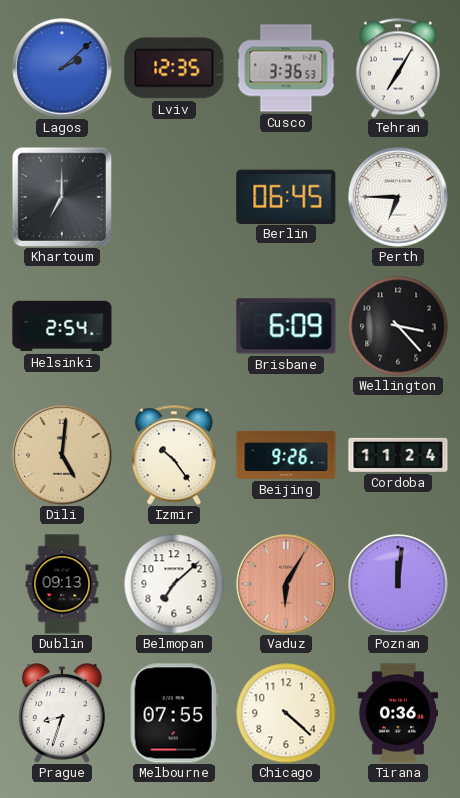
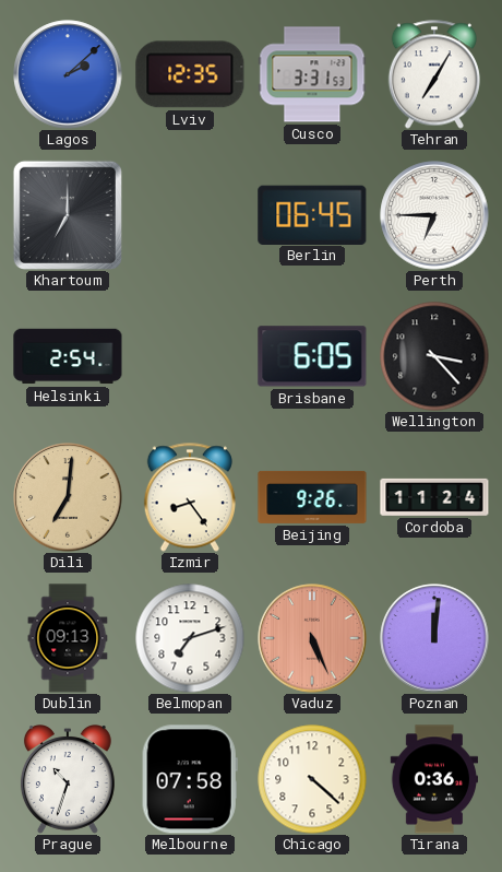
Cusco: 3:36 -> 3:31
Brisbane: 6:09 -> 6:05
Dili: 5:01 -> 7:01
Izmir: 10:24 -> 8:24
Belmopan: 7:08 -> 7:12
Vaduz: 6:05 -> 5:26
Prague: 8:33 -> 10:33
Melbourne: 07:55 -> 07:58
